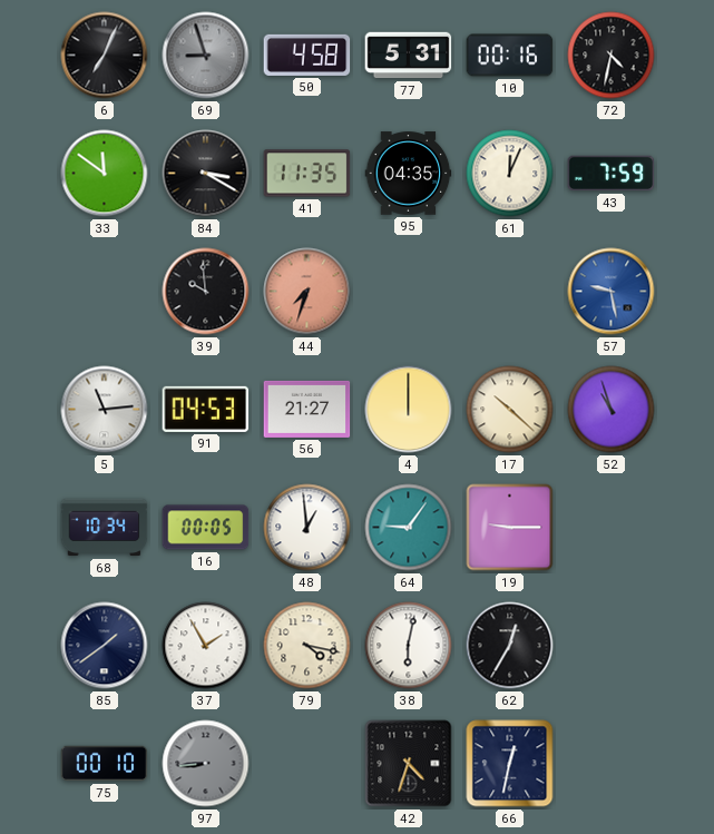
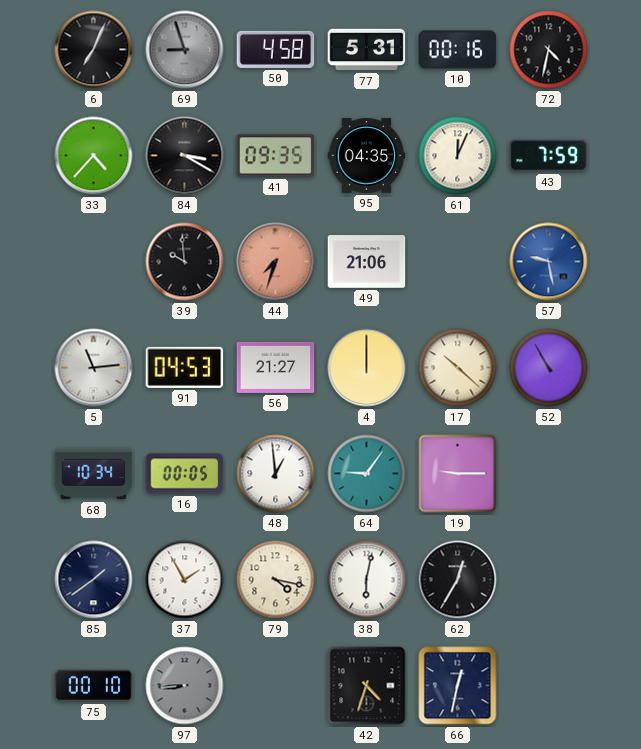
33: 11:51 -> 4:37
41: 11:35 -> 09:35
49: none -> 21:06
52: 10:57 -> 10:55
